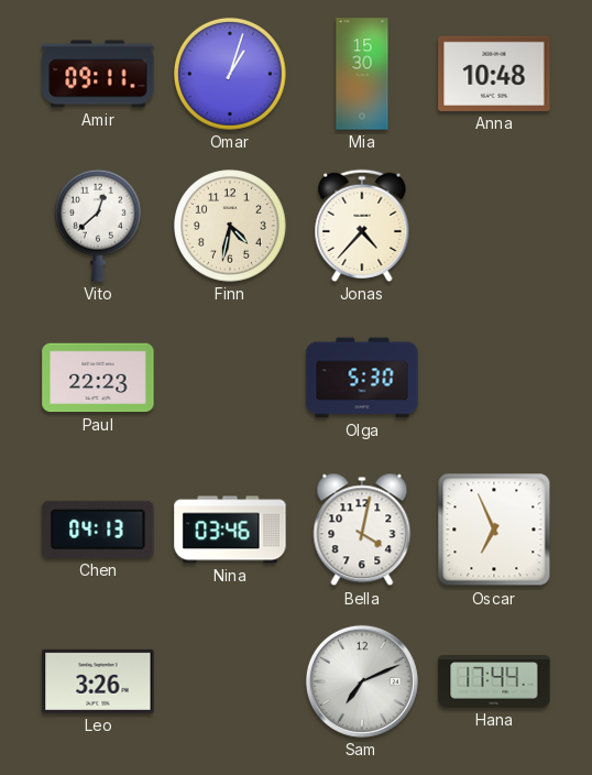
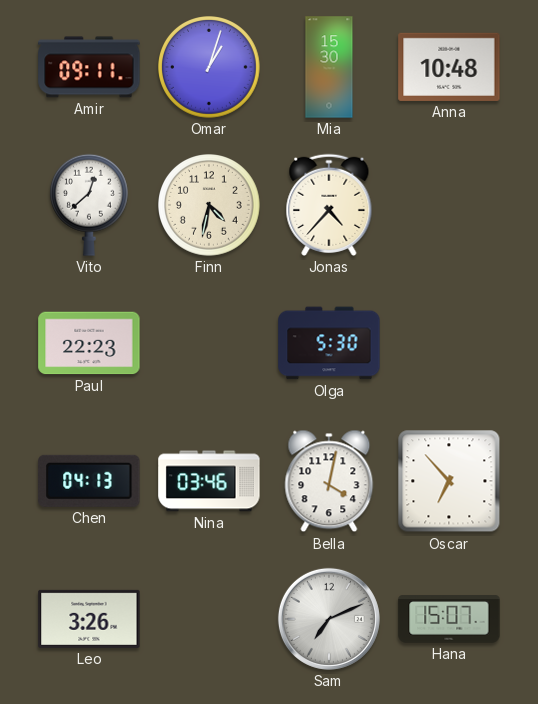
Oscar: 6:56 -> 6:53
Hana: 17:44 -> 15:07
